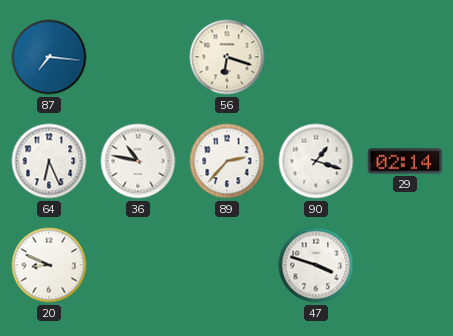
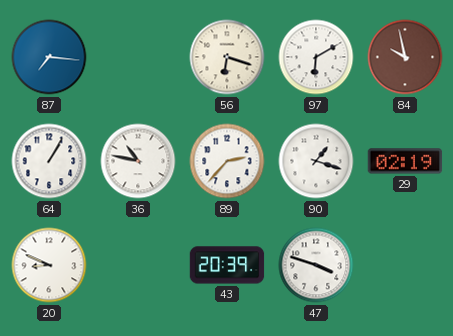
97: none -> 6:10
84: none -> 9:58
64: 6:26 -> 1:05
29: 02:14 -> 02:19
43: none -> 20:39
